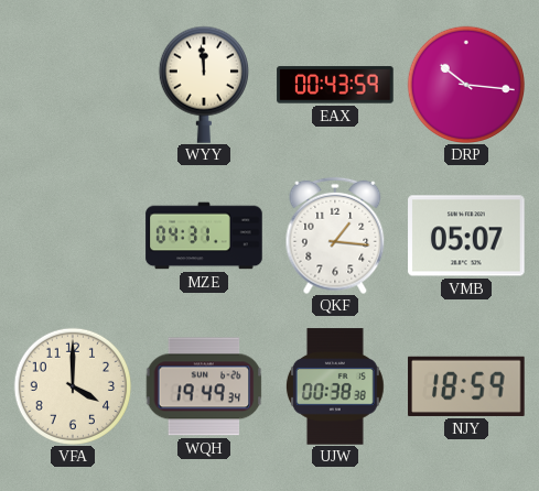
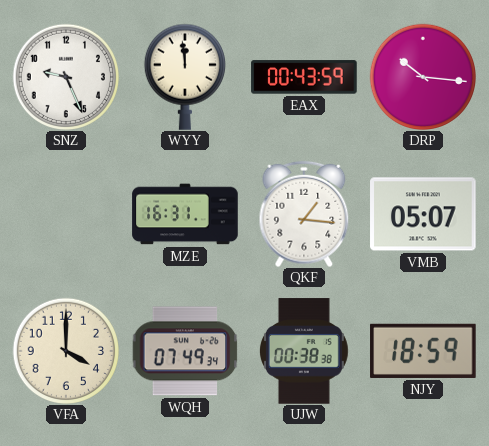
SNZ: none -> 9:26
MZE: 04:31 -> 16:31
WQH: 19:49 -> 07:49
